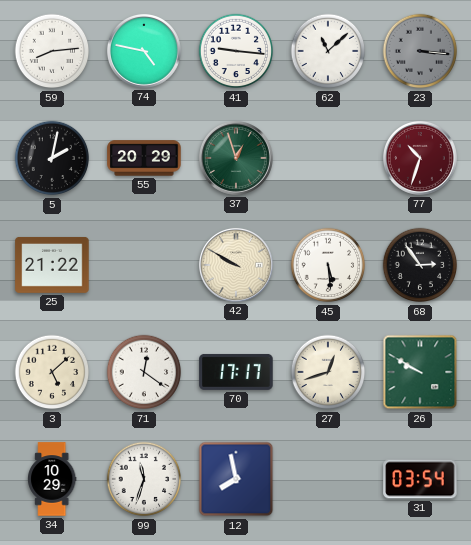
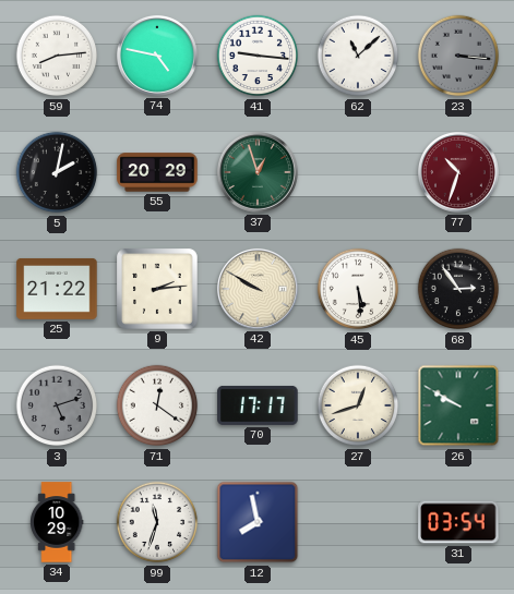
9: none -> 2:14
3: 5:08 -> 5:12
3 dial: cream -> grey
